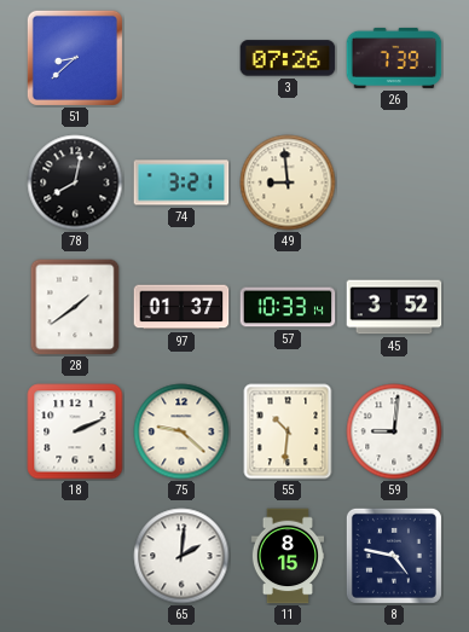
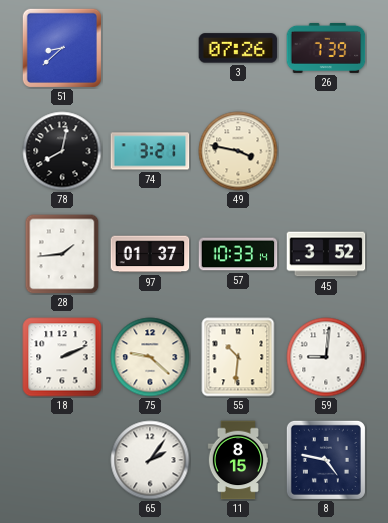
49: 8:59 -> 3:47
28: 1:39 -> 1:44
65: 2:01 -> 2:06
